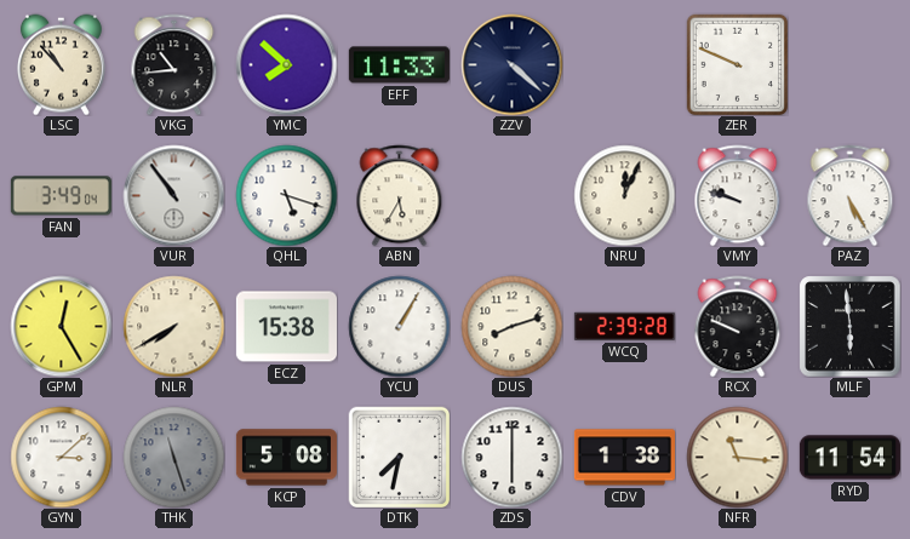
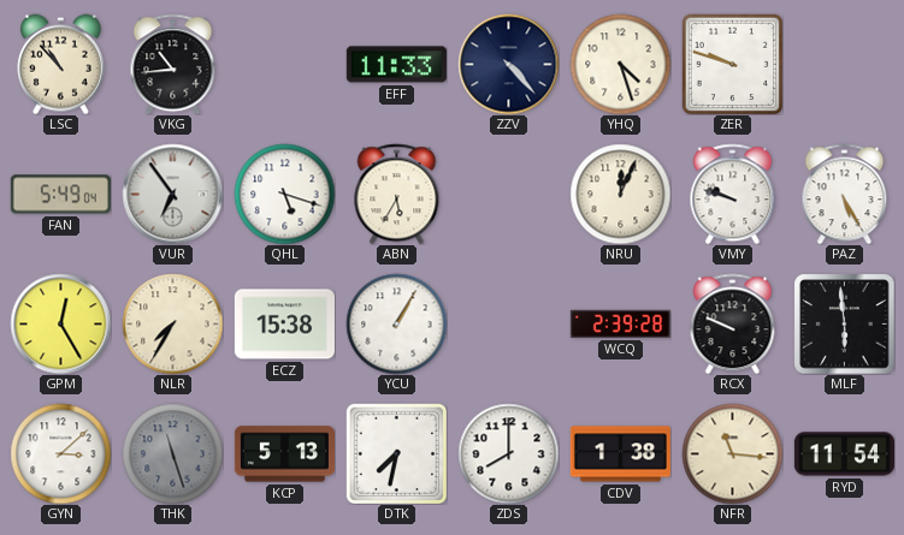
YMC: 7:52 -> none
ZZV: 4:22 -> 4:23
YHQ: none -> 4:27
ZER: 9:49 -> 9:48
FAN: 3:49 -> 5:49
VUR: 10:54 -> 6:54
NLR: 7:40 -> 7:35
DUS: 8:12 -> none
KCP: 5:08 -> 5:13
ZDS: 6:00 -> 8:00
